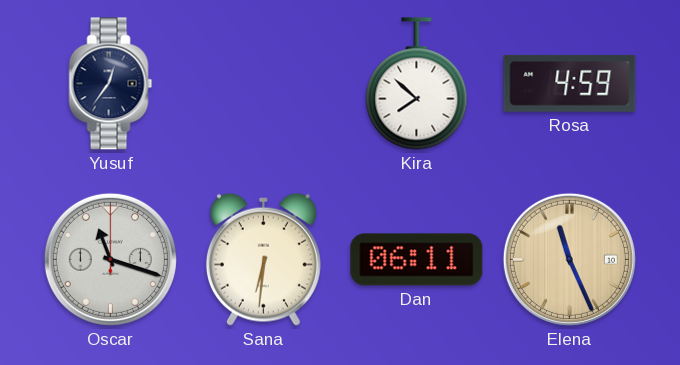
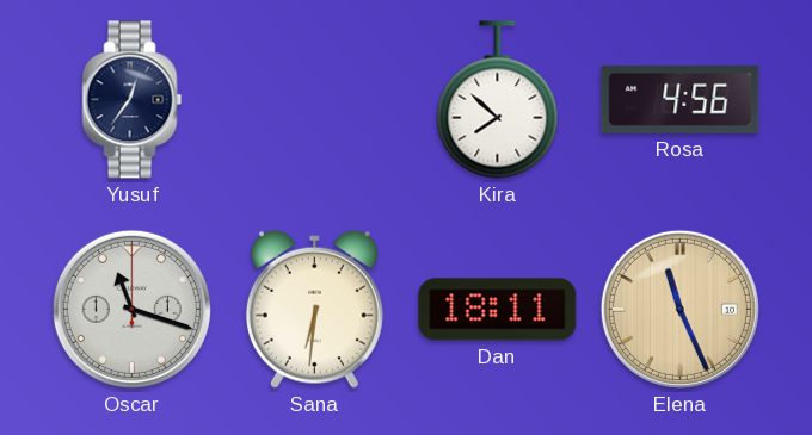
Rosa: 4:59 -> 4:56
Dan: 06:11 -> 18:11
